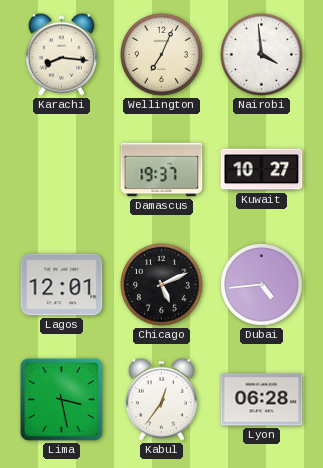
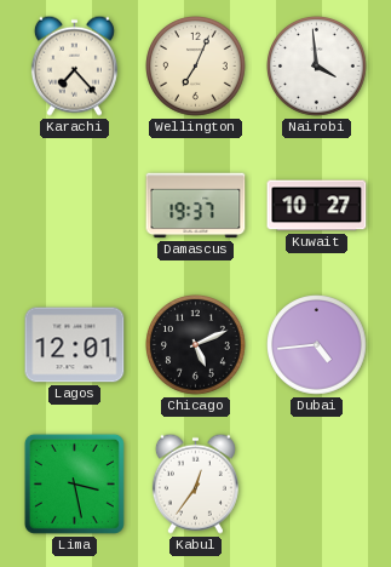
Karachi: 8:16 -> 7:23
Lyon: 06:28 -> none
